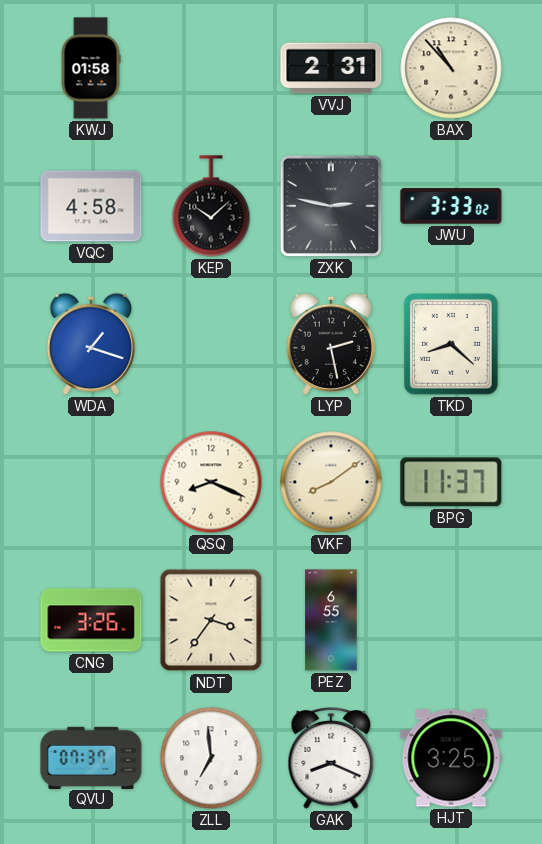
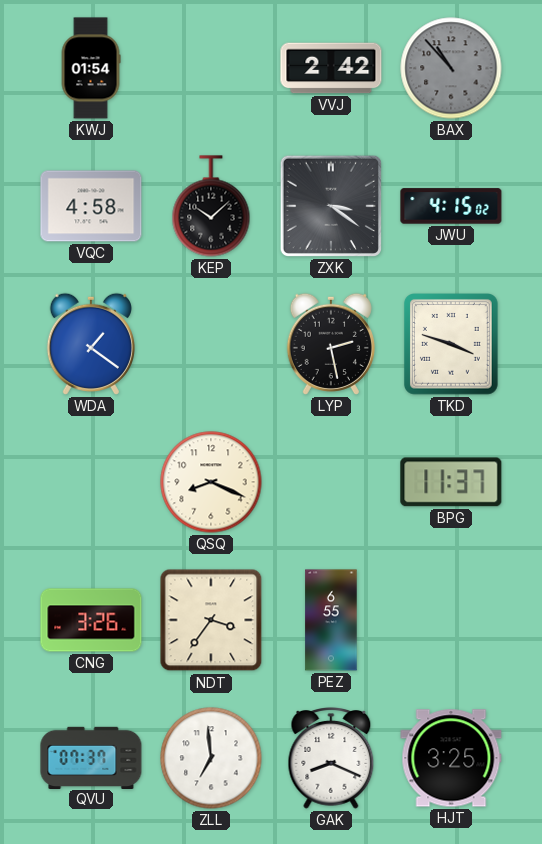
KWJ: 01:58 -> 01:54
VVJ: 2:31 -> 2:42
BAX dial: cream -> grey
ZXK: 2:47 -> 3:21
JWU: 3:33 -> 4:15
WDA: 1:18 -> 1:21
TKD: 8:22 -> 3:48
VKF: 8:09 -> none
